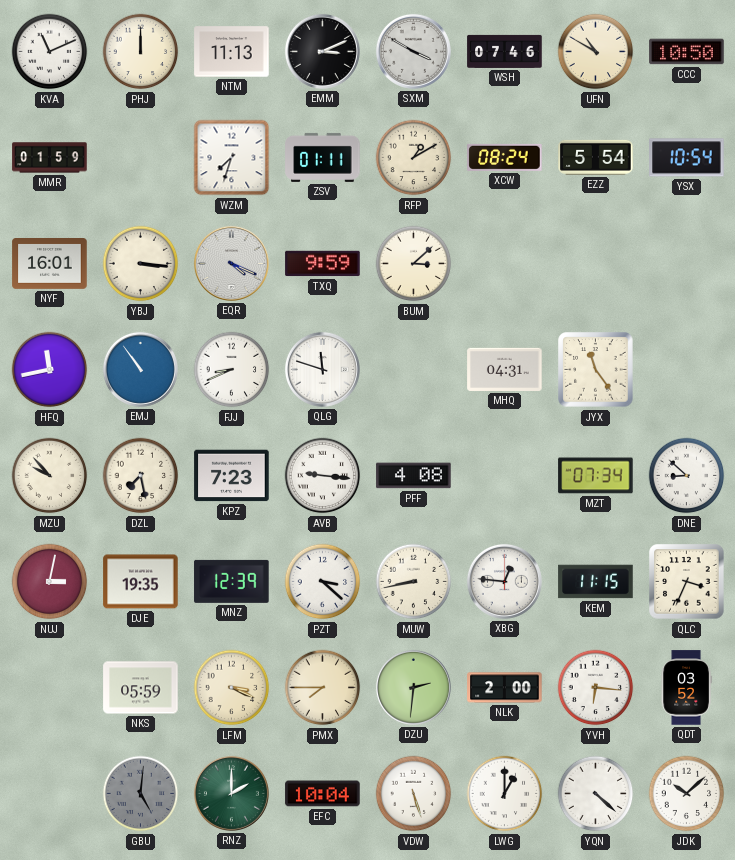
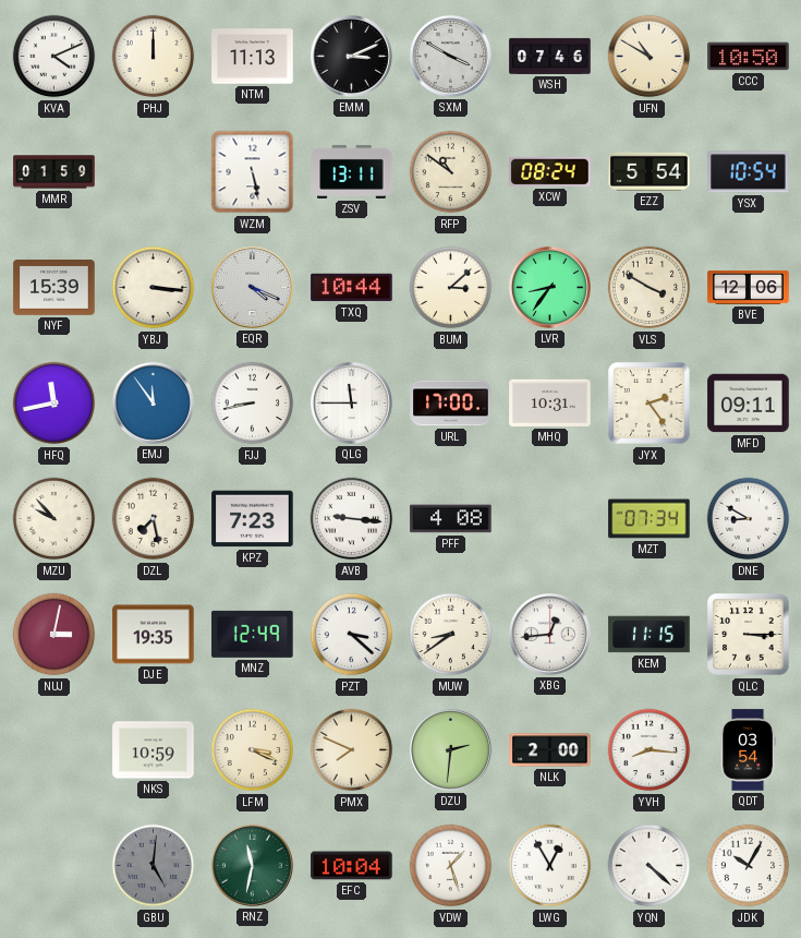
KVA: 11:11 -> 4:11
WZM: 7:33 -> 5:28
ZSV: 01:11 -> 13:11
RFP: 1:10 -> 10:51
NYF: 16:01 -> 15:39
TXQ: 9:59 -> 10:44
LVR: none -> 8:36
VLS: none -> 3:50
BVE: none -> 12:06
EMJ: 10:54 -> 11:54
FJJ: 8:41 -> 8:43
QLG: 11:48 -> 11:45
URL: none -> 17:00
MHQ: 04:31 -> 10:31
JYX: 11:24 -> 2:24
MFD: none -> 09:11
DNE: 8:52 -> 8:50
MNZ: 12:39 -> 12:49
MUW: 8:43 -> 8:39
XBG: 12:46 -> 12:44
QLC: 3:34 -> 3:15
NKS: 05:59 -> 10:59
PMX: 7:45 -> 7:49
YVH: 6:16 -> 8:16
QDT: 03:52 -> 03:54
RNZ: 2:00 -> 11:32
VDW: 5:27 -> 1:27
LWG: 1:00 -> 12:55
JDK: 10:08 -> 10:05
